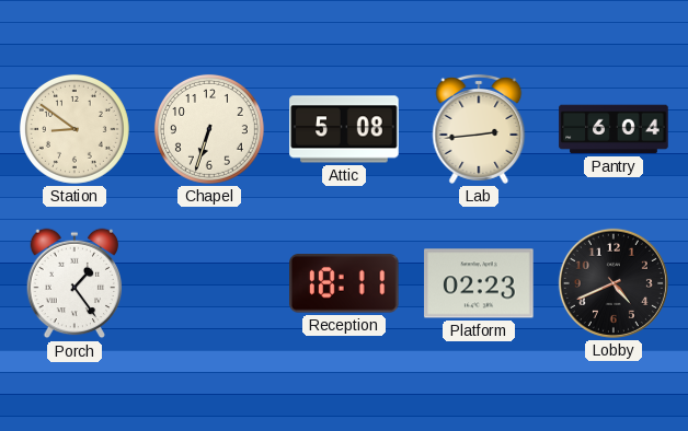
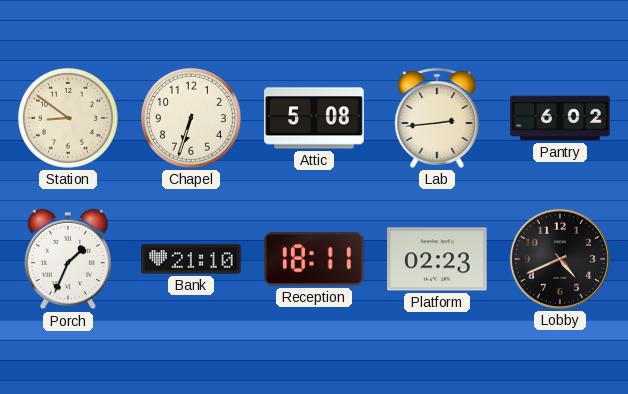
Pantry: 6:04 -> 6:02
Porch: 1:24 -> 1:34
Bank: none -> 21:10
